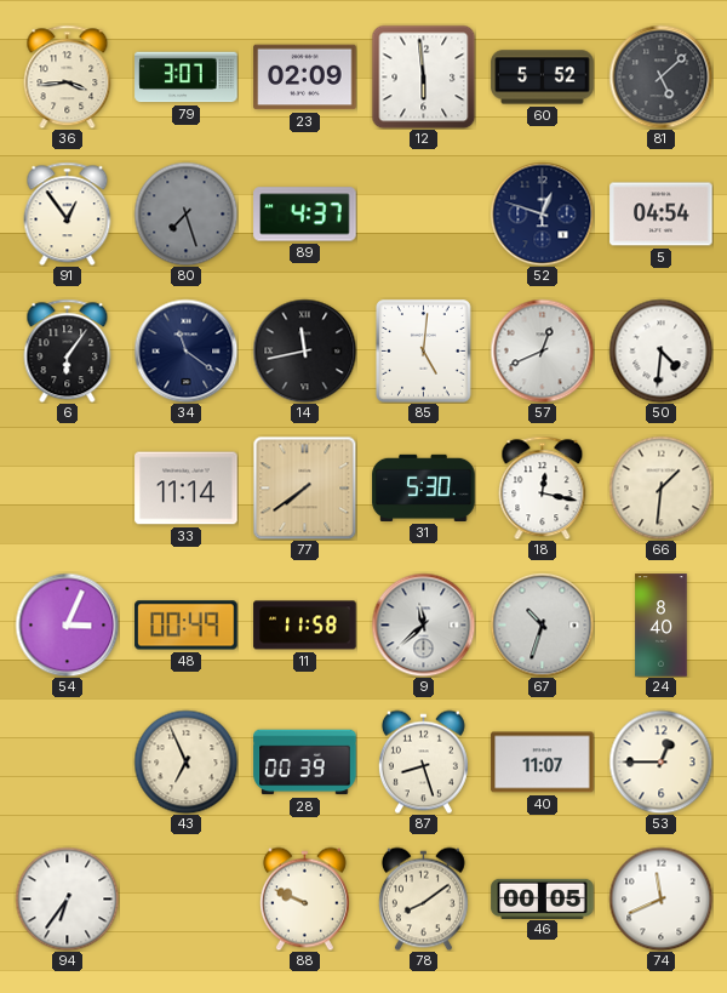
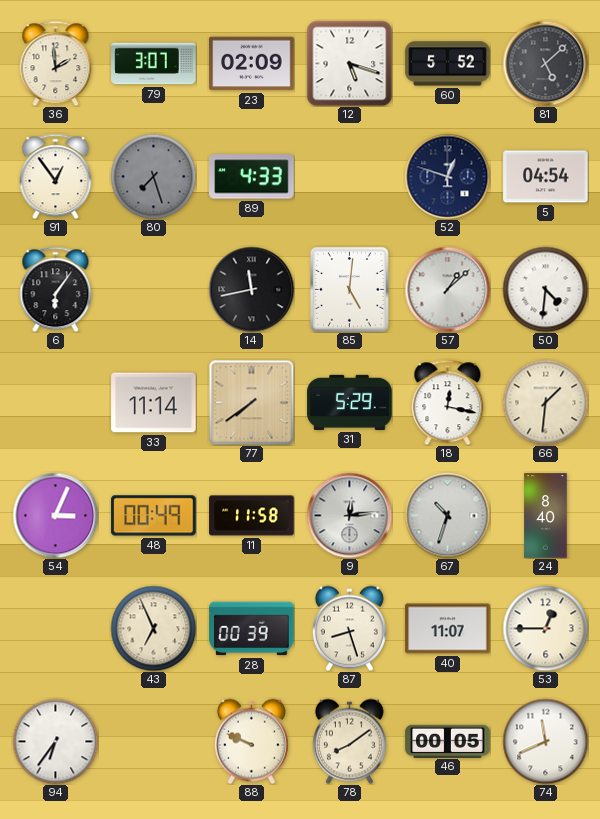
36: 3:44 -> 1:59
12: 5:59 -> 5:18
89: 4:37 -> 4:33
34: 11:21 -> none
57: 12:41 -> 1:08
31: 5:30 -> 5:29
9: 11:38 -> 12:14
